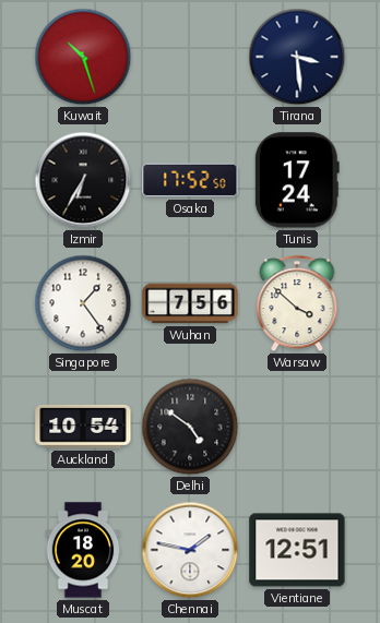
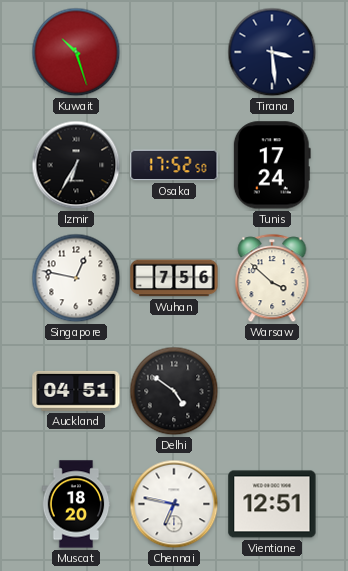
Singapore: 1:24 -> 12:47
Auckland: 10:54 -> 04:51
Chennai: 1:47 -> 6:47
